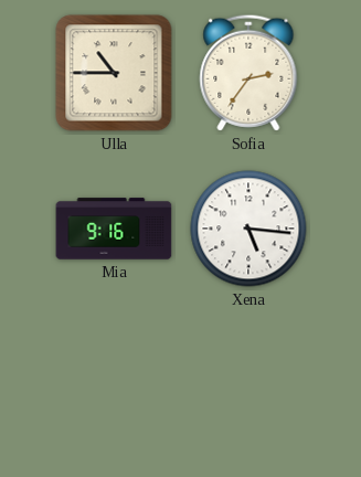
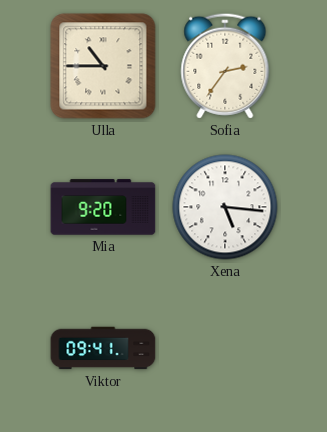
Mia: 9:16 -> 9:20
Viktor: none -> 09:41
